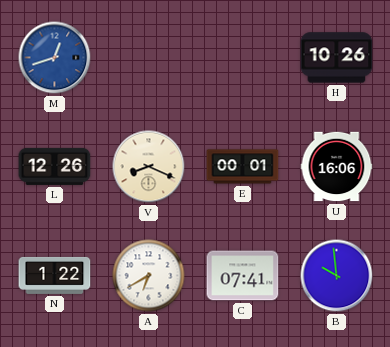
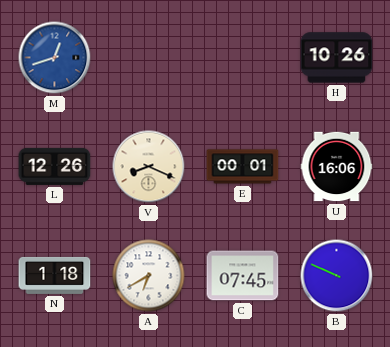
N: 1:22 -> 1:18
C: 07:41 -> 07:45
B: 9:59 -> 9:49
